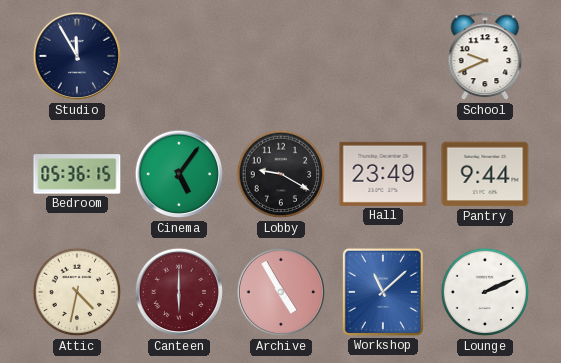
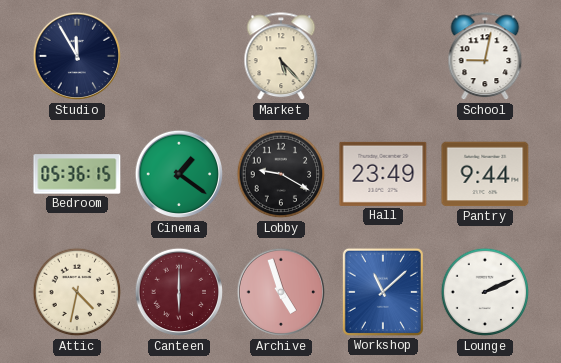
Market: none -> 5:23
School: 9:41 -> 9:02
Cinema: 5:06 -> 1:21
Archive: 4:55 -> 4:57
